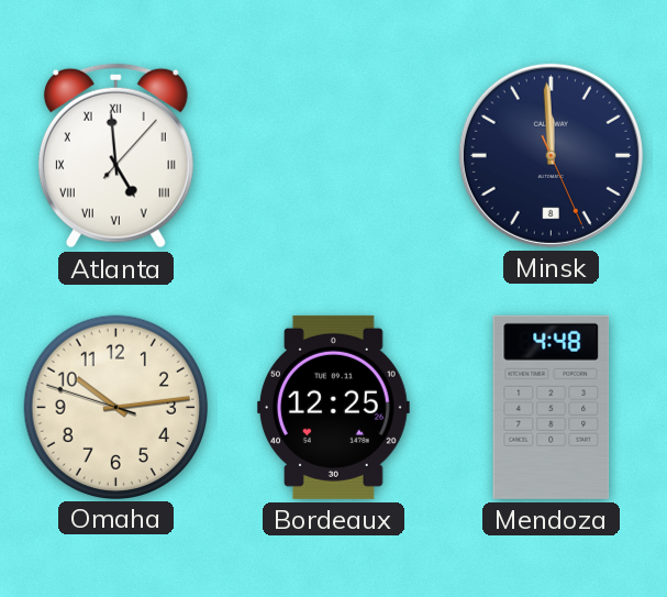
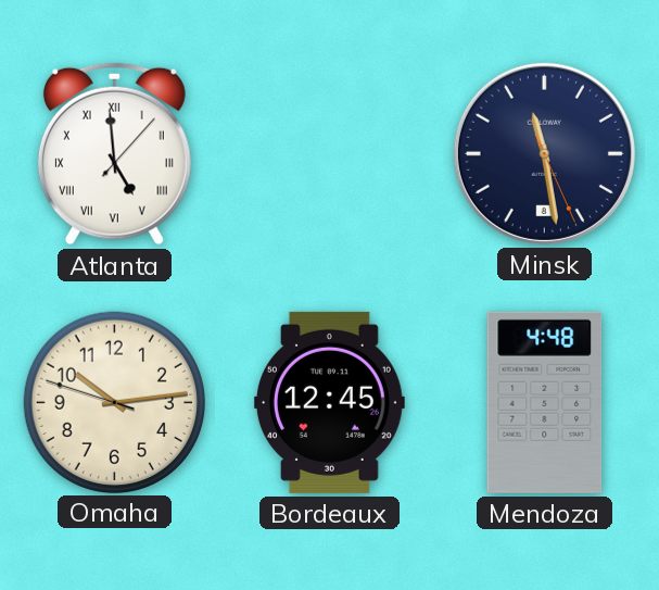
Minsk: 11:59 -> 11:28
Bordeaux: 12:25 -> 12:45
